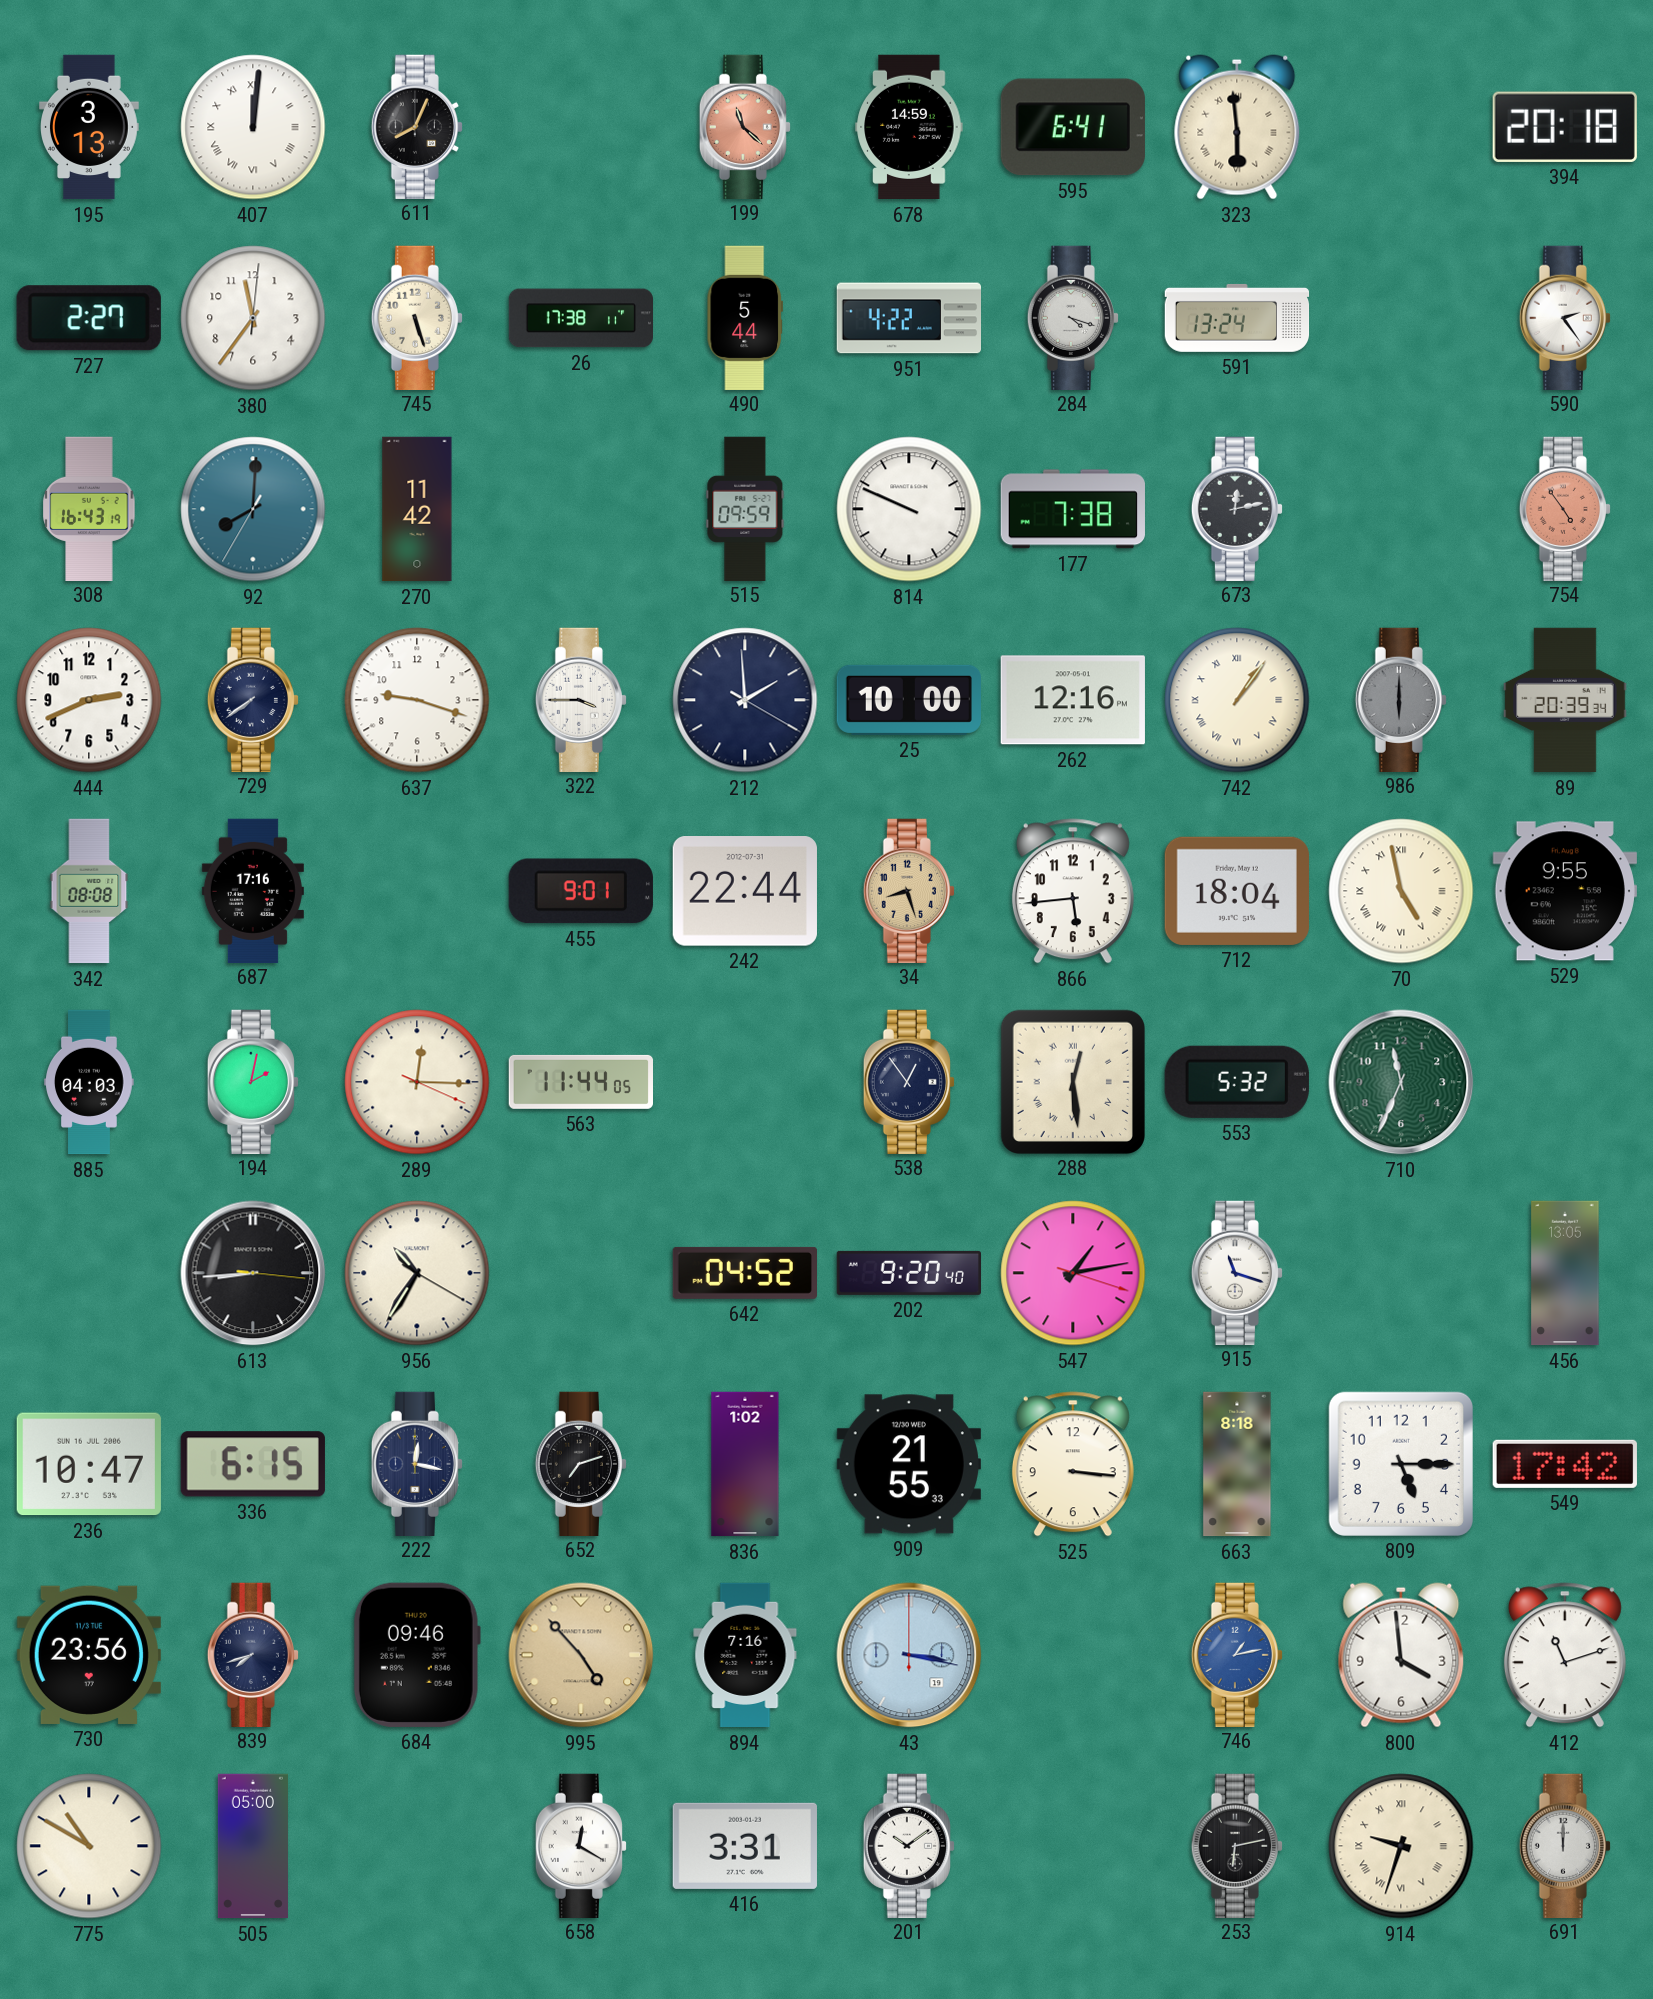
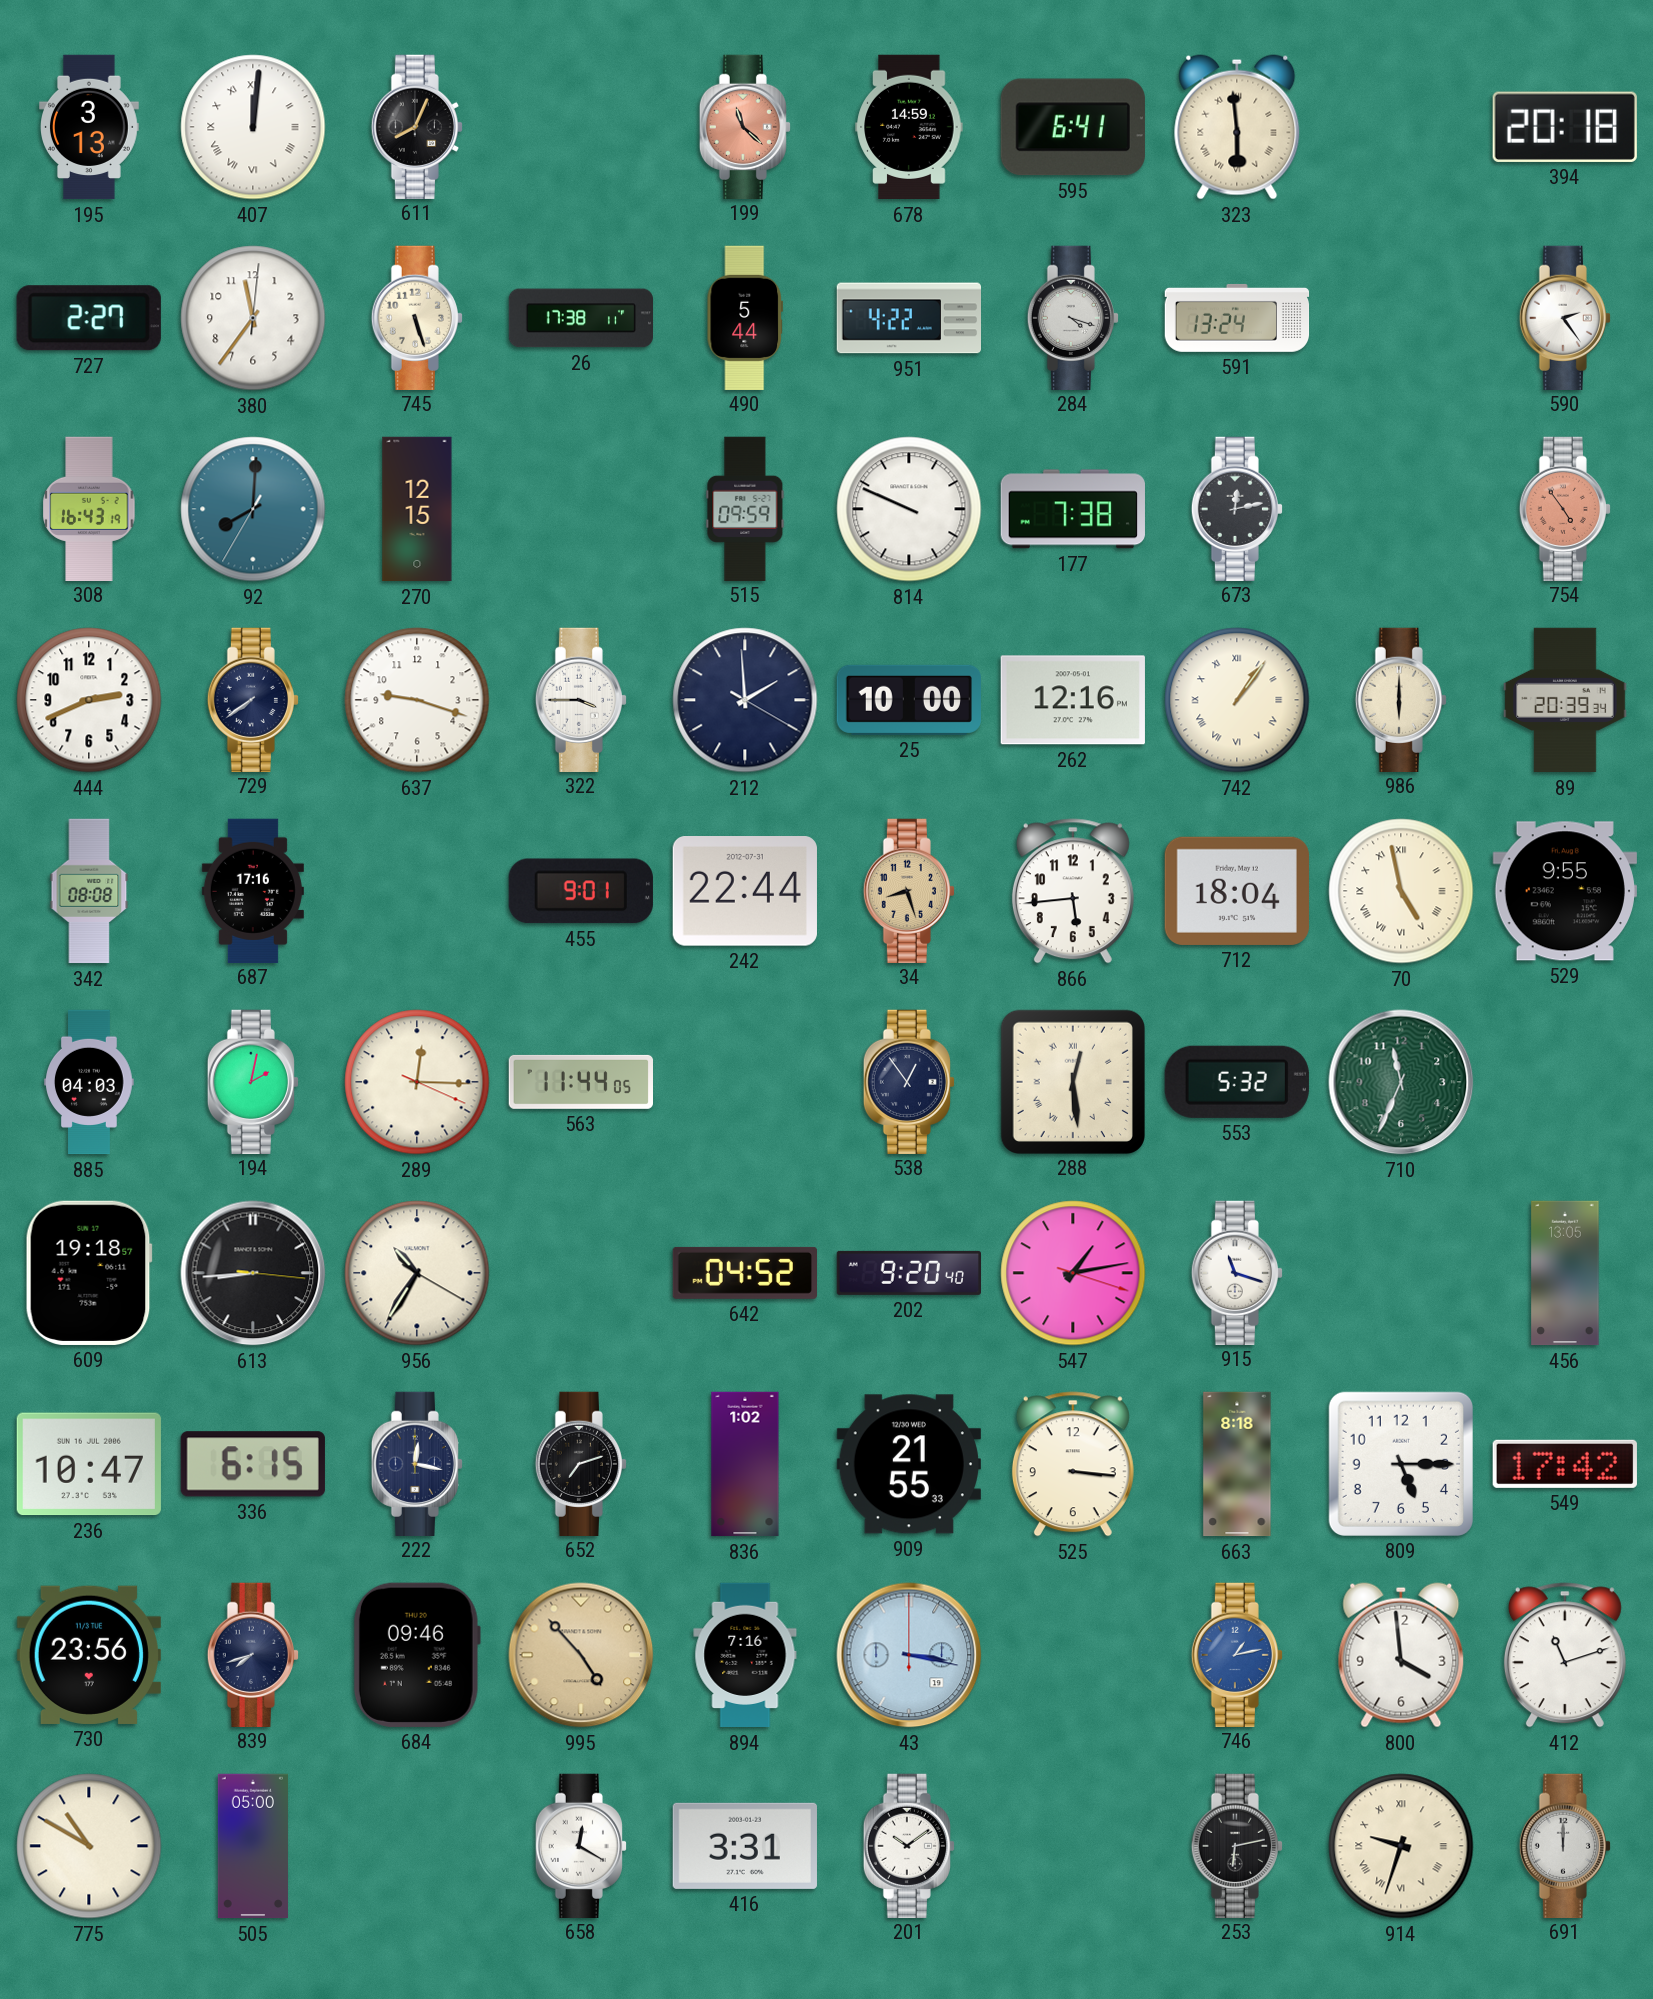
270: 11:42 -> 12:15
986 dial: grey -> cream
609: none -> 19:18
